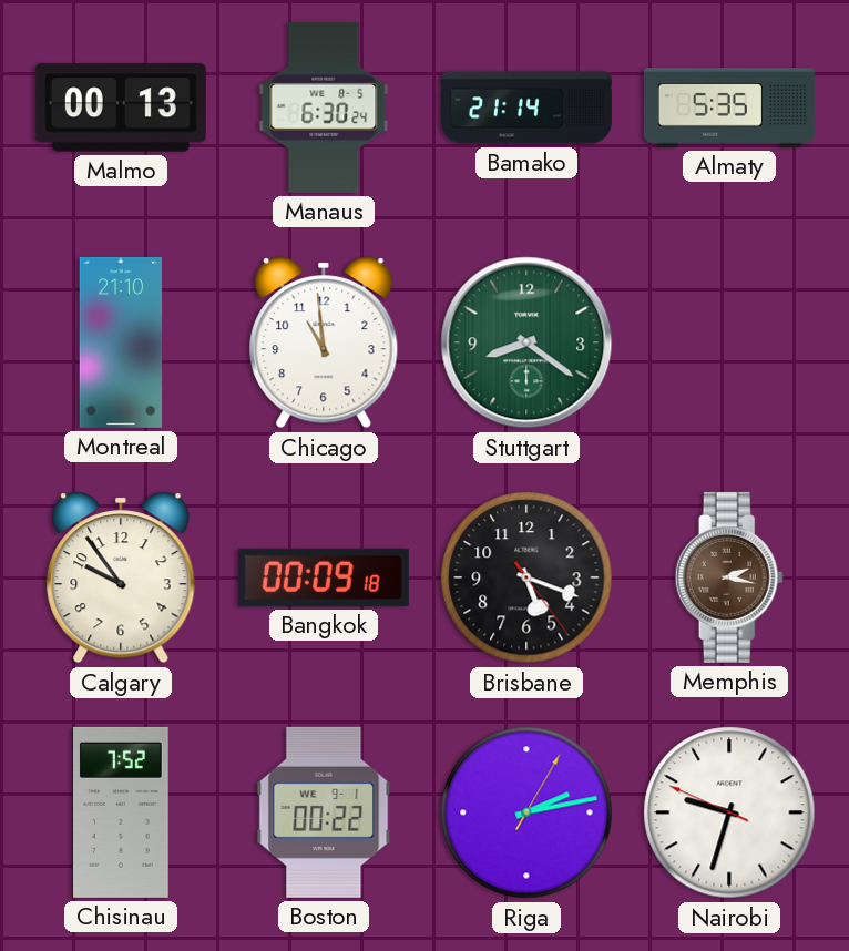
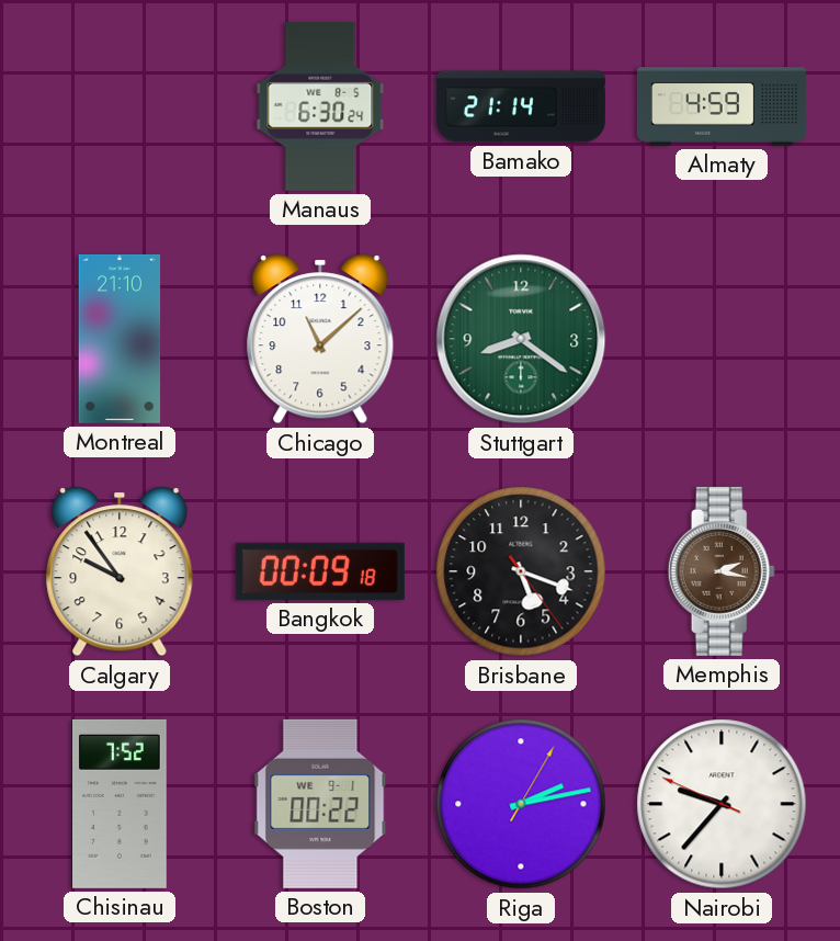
Malmo: 00:13 -> none
Almaty: 5:35 -> 4:59
Chicago: 10:59 -> 11:08
Nairobi: 9:32 -> 9:36
